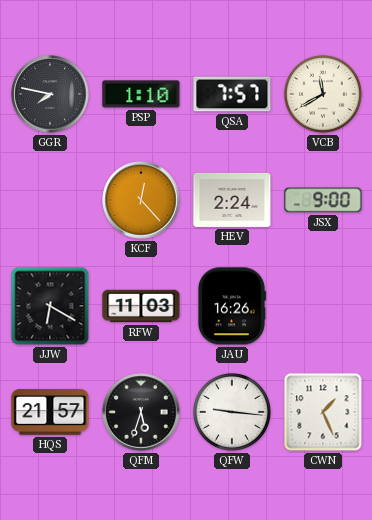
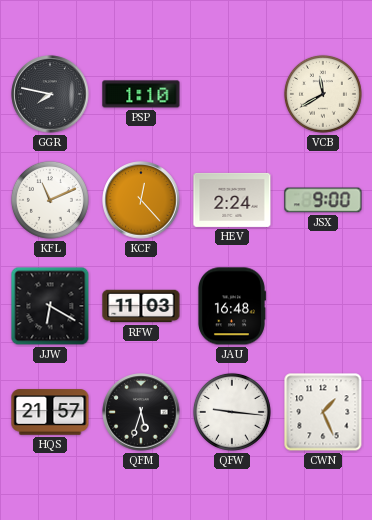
QSA: 7:57 -> none
KFL: none -> 11:11
JAU: 16:26 -> 16:48
